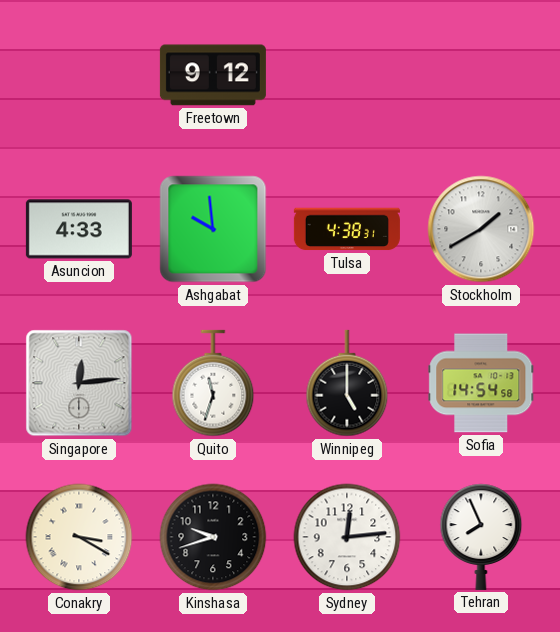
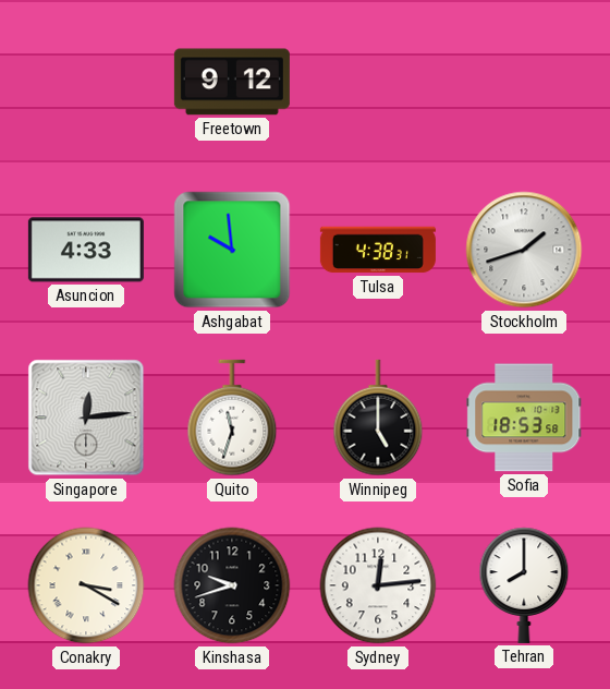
Stockholm: 1:40 -> 1:42
Sofia: 14:54 -> 18:53
Tehran: 7:56 -> 8:00
